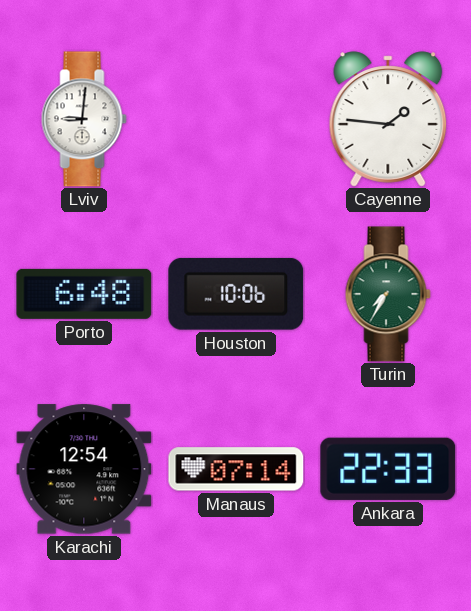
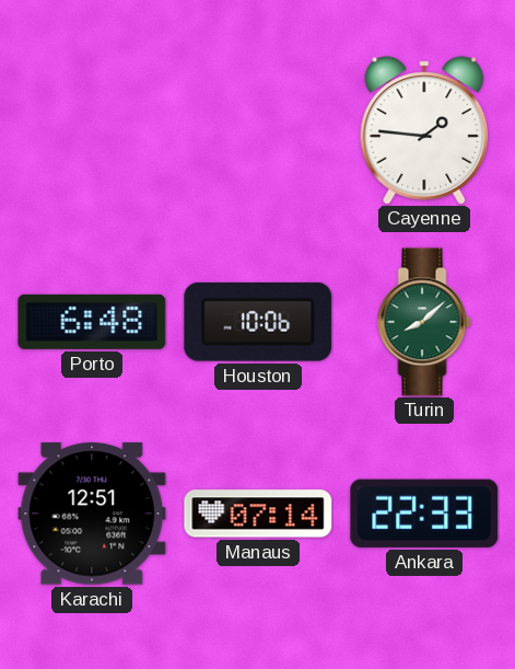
Lviv: 9:01 -> none
Turin: 7:35 -> 8:08
Karachi: 12:54 -> 12:51
